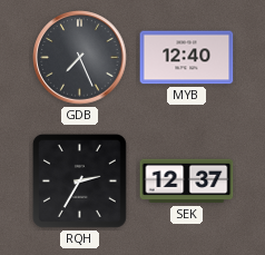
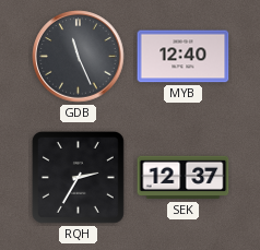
GDB: 7:26 -> 11:26
